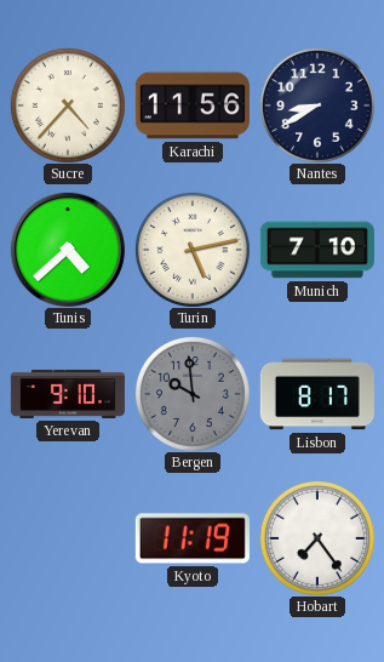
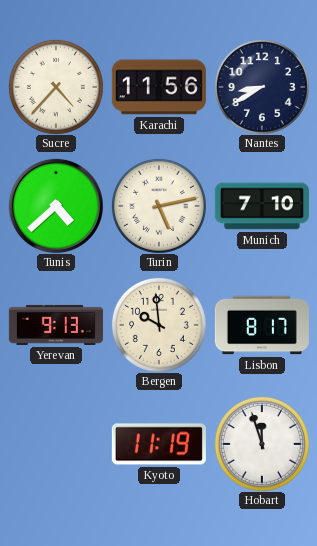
Yerevan: 9:10 -> 9:13
Bergen dial: grey -> cream
Hobart: 7:24 -> 11:57
